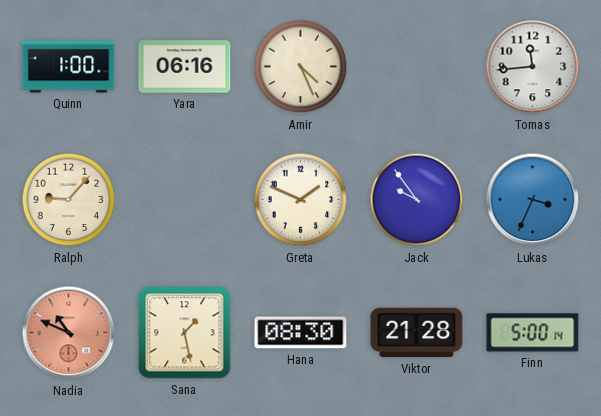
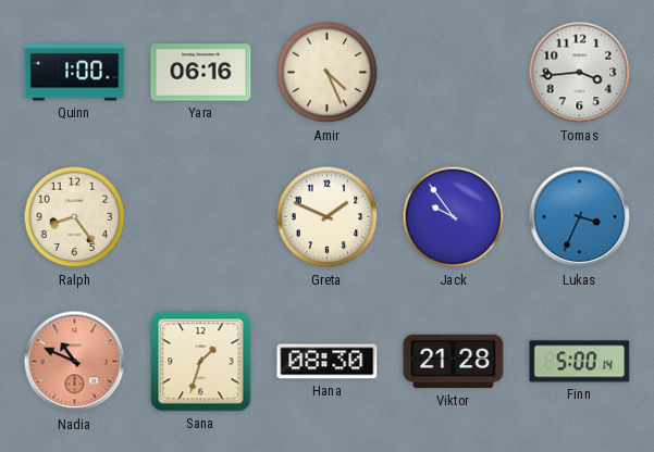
Tomas: 11:44 -> 3:44
Ralph: 9:07 -> 8:24
Sana: 1:28 -> 1:33
